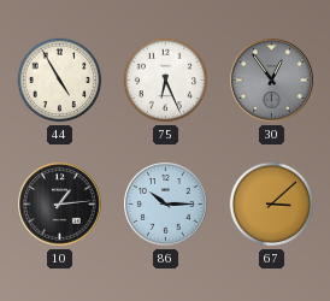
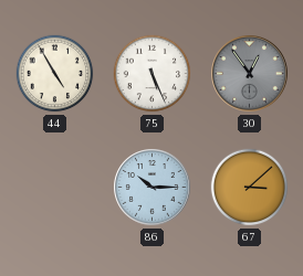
75: 6:26 -> 5:26
10: 1:14 -> none
